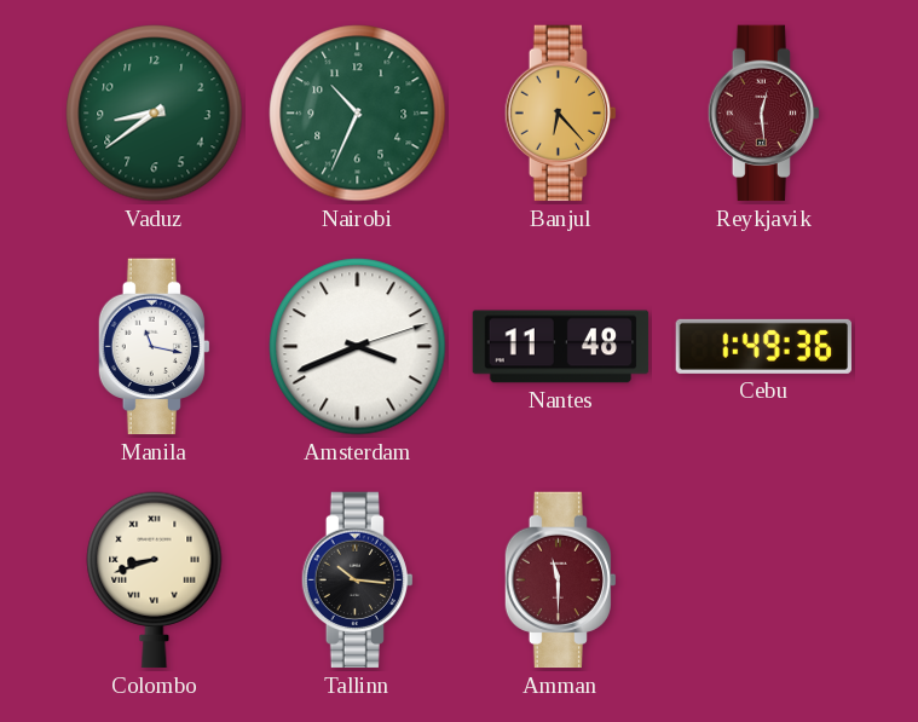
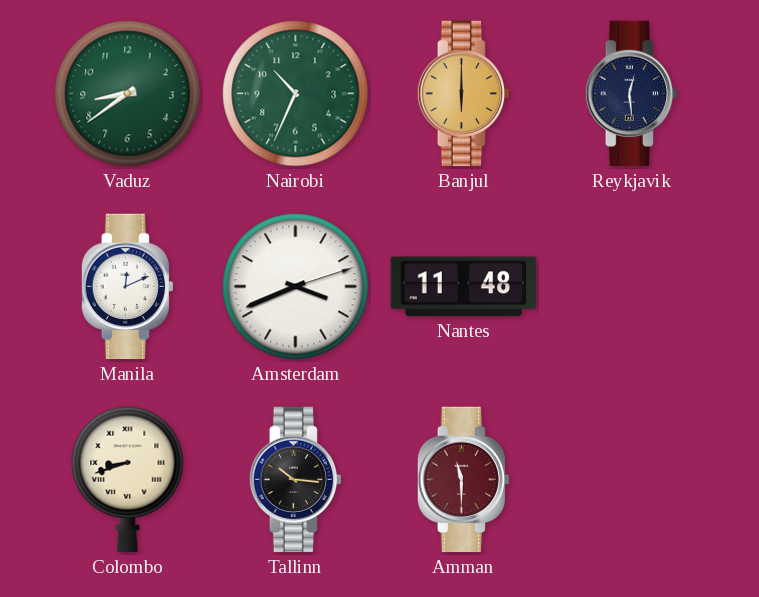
Banjul: 6:23 -> 6:00
Reykjavik dial: burgundy -> navy
Manila: 11:17 -> 12:11
Cebu: 1:49 -> none
